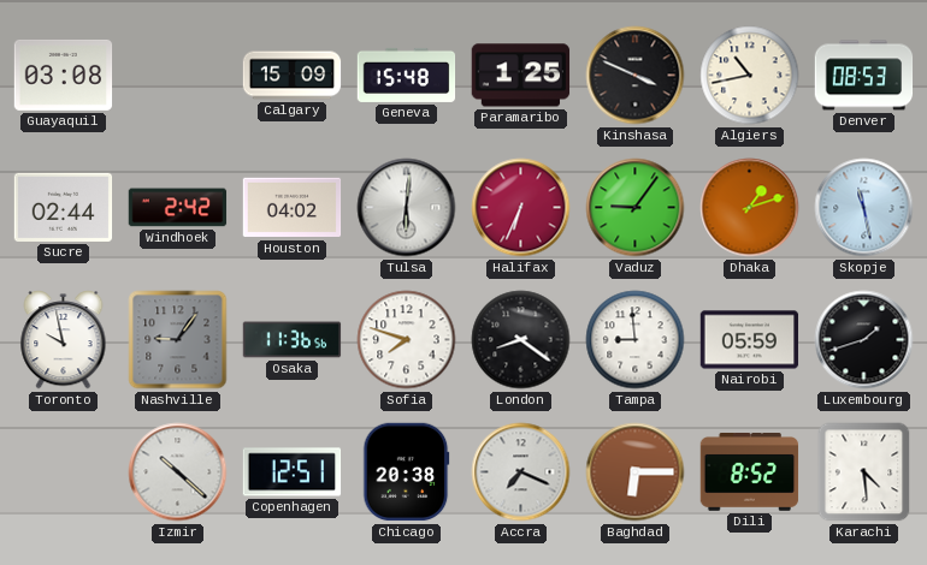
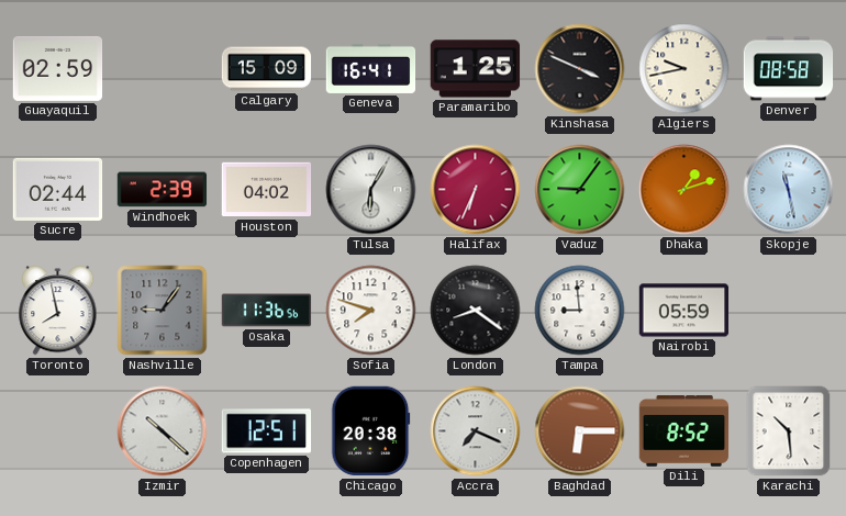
Guayaquil: 03:08 -> 02:59
Geneva: 15:48 -> 16:41
Algiers: 10:43 -> 9:43
Denver: 08:53 -> 08:58
Windhoek: 2:42 -> 2:39
Tulsa: 6:01 -> 6:05
Toronto: 9:58 -> 7:58
Luxembourg: 1:42 -> none
Karachi: 4:29 -> 10:29
